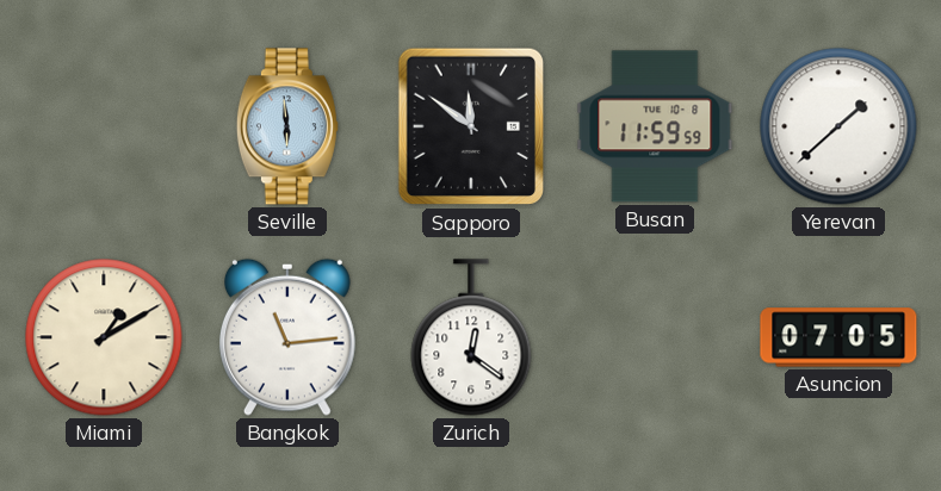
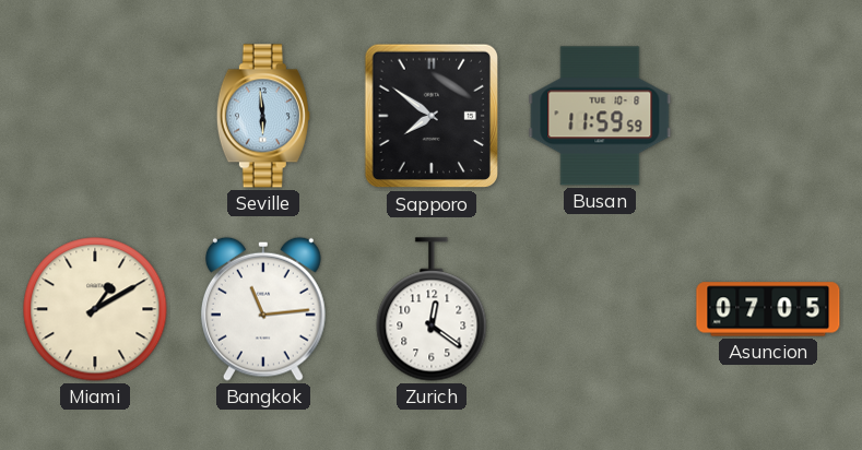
Sapporo: 11:51 -> 7:51
Yerevan: 1:38 -> none
